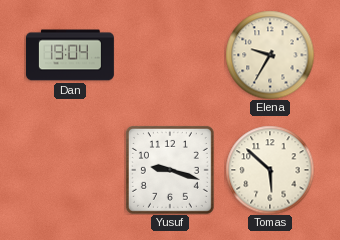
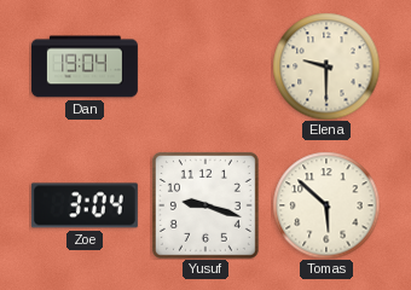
Elena: 9:35 -> 9:30
Zoe: none -> 3:04
